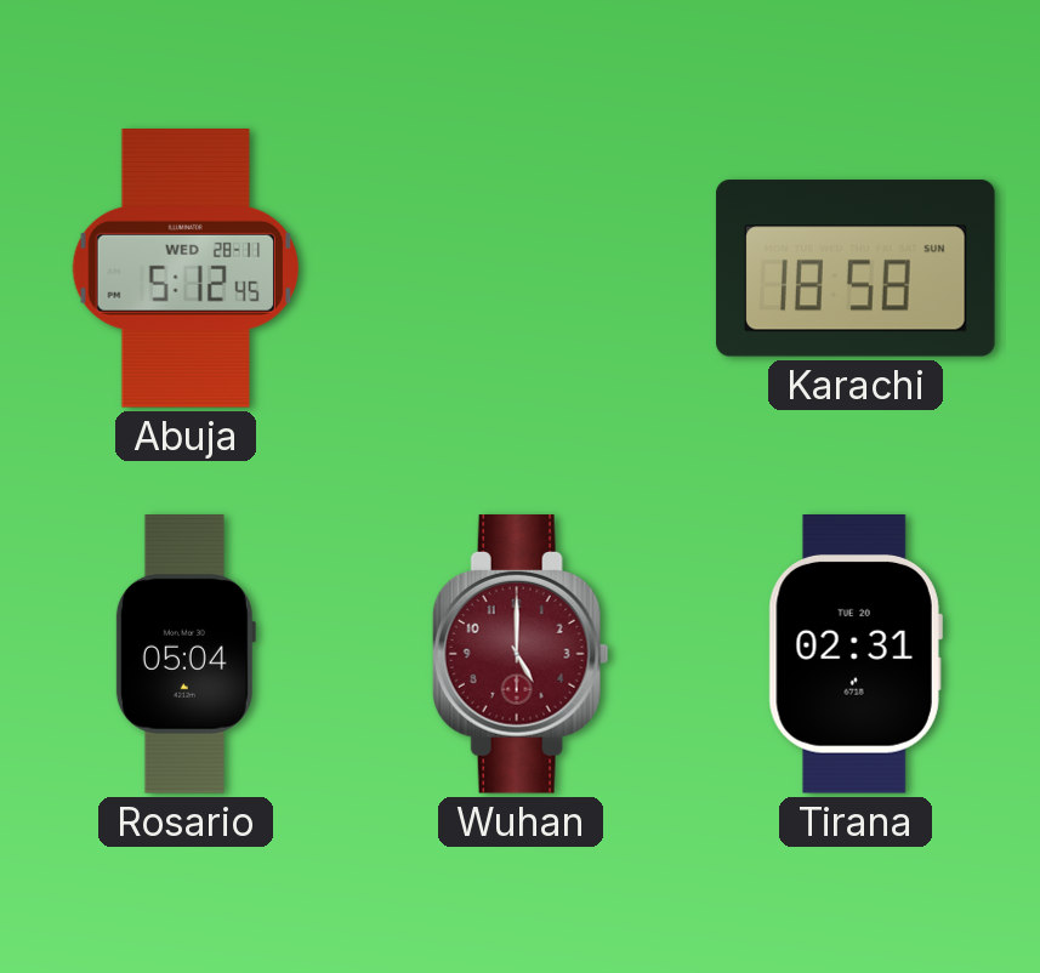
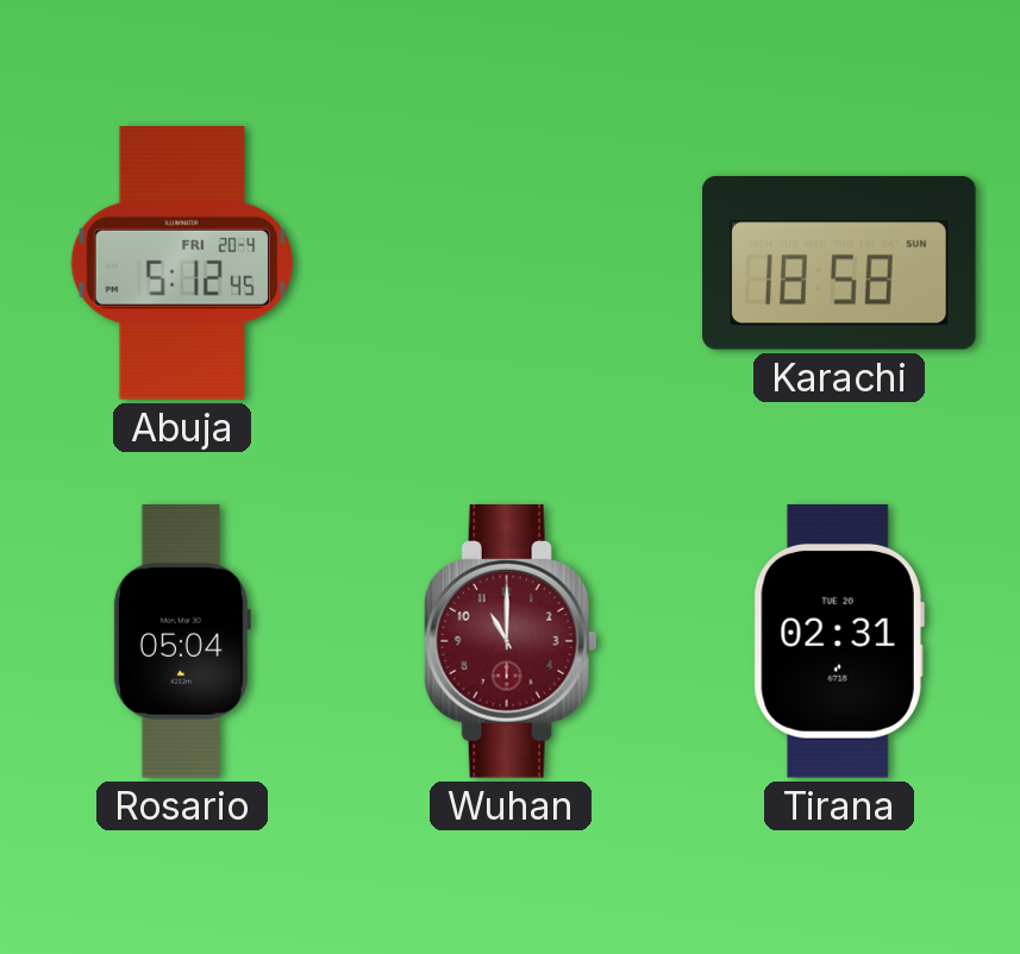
Abuja date: WED 28-11 -> FRI 20-4
Wuhan: 5:00 -> 11:00
